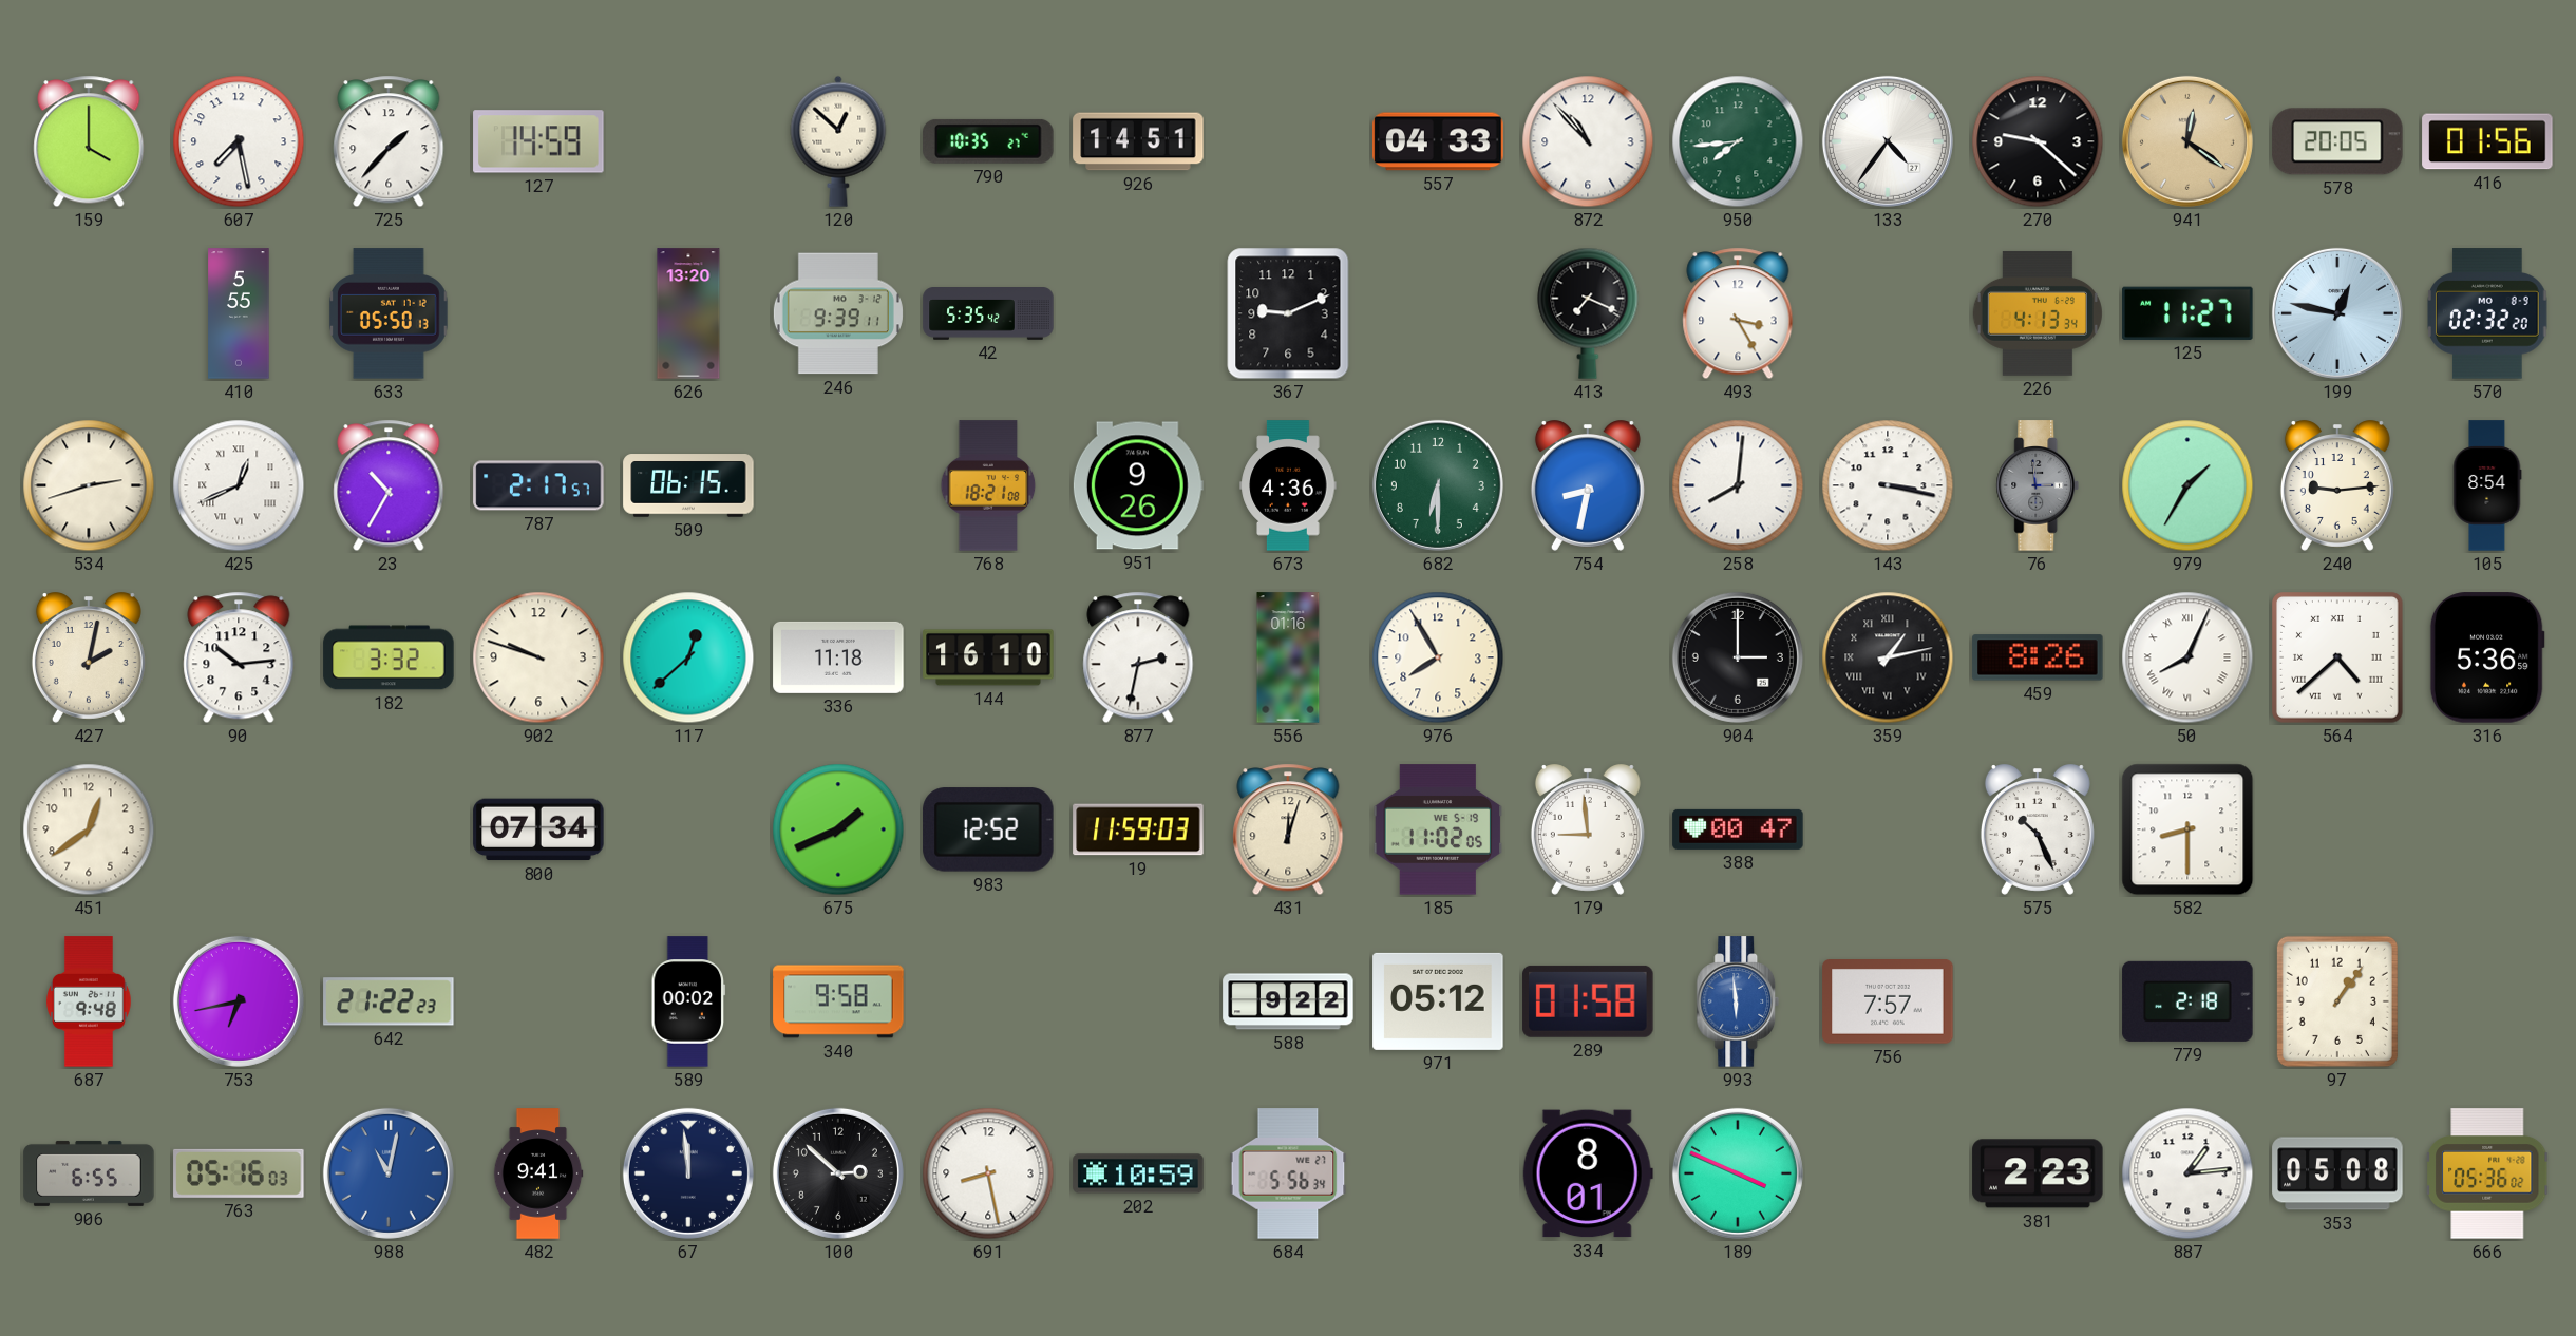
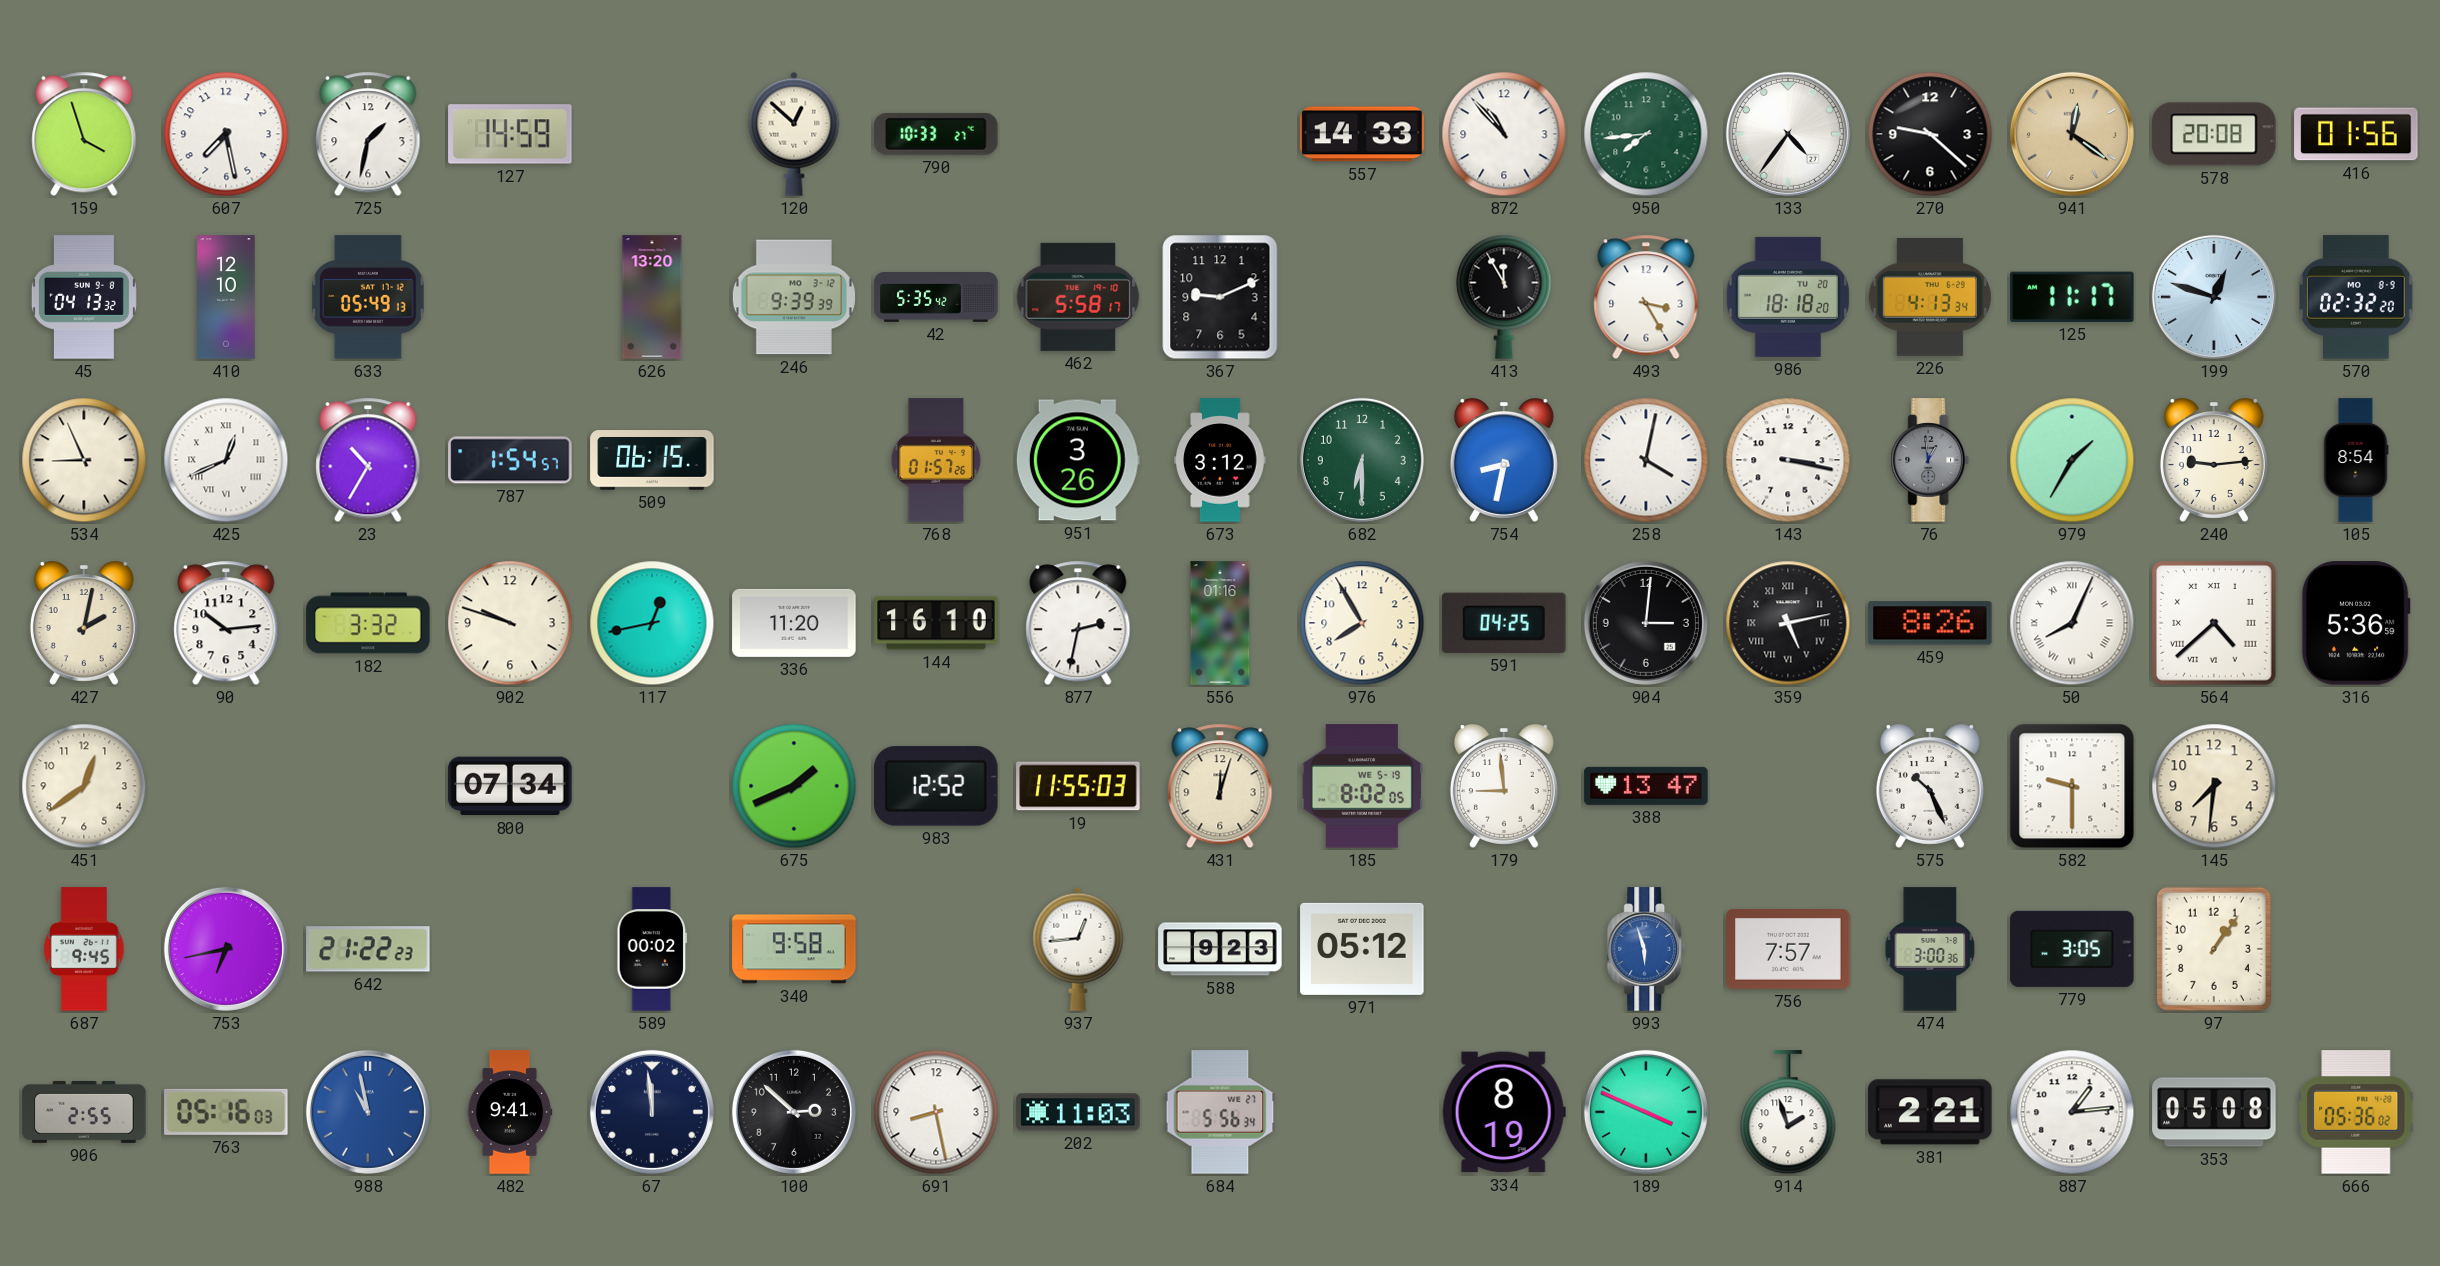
159: 4:00 -> 3:57
725: 1:37 -> 1:32
790: 10:35 -> 10:33
926: 14:51 -> none
557: 04:33 -> 14:33
578: 20:05 -> 20:08
45: none -> 04:13
410: 5:55 -> 12:10
633: 05:50 -> 05:49
246: 9:39:11 -> 9:39:39
462: none -> 5:58
413: 7:19 -> 11:55
986: none -> 18:18
125: 11:27 -> 11:17
199: 12:47 -> 12:48
534: 2:42 -> 8:56
787: 2:17 -> 1:54
768: 18:21 -> 01:57
951: 9:26 -> 3:26
673: 4:36 -> 3:12
258: 8:01 -> 4:02
76: 2:59 -> 12:59
117: 12:38 -> 12:43
336: 11:18 -> 11:20
591: none -> 04:25
904: 3:00 -> 3:01
359: 1:13 -> 5:13
19: 11:59 -> 11:55
185: 11:02 -> 8:02
388: 00:47 -> 13:47
582: 8:30 -> 9:30
145: none -> 7:31
687: 9:48 -> 9:45
937: none -> 12:44
588: 9:22 -> 9:23
289: 01:58 -> none
993: 5:59 -> 5:57
474: none -> 3:00
779: 2:18 -> 3:05
906: 6:55 -> 2:55
988: 11:02 -> 10:58
202: 10:59 -> 11:03
334: 8:01 -> 8:19
914: none -> 1:57
381: 2:23 -> 2:21
